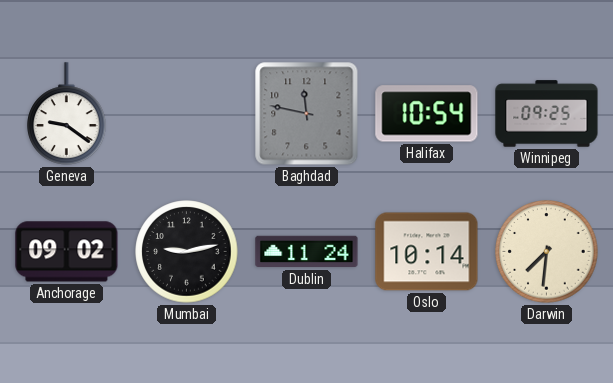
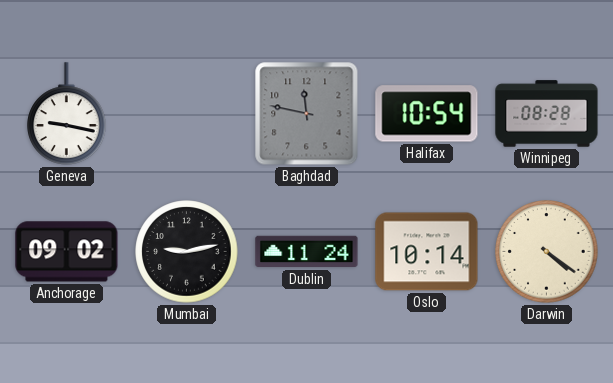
Geneva: 9:21 -> 9:17
Winnipeg: 09:25 -> 08:28
Darwin: 7:31 -> 4:21
